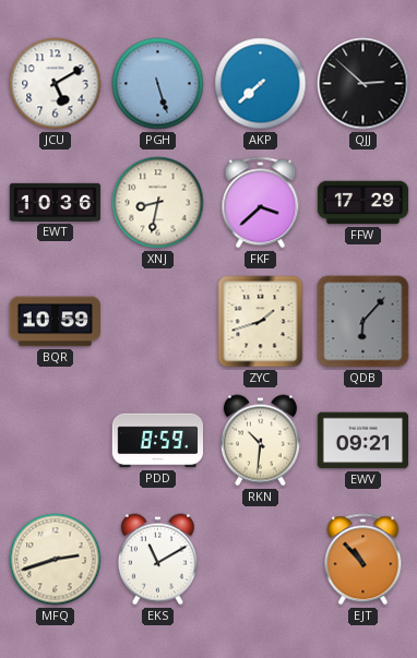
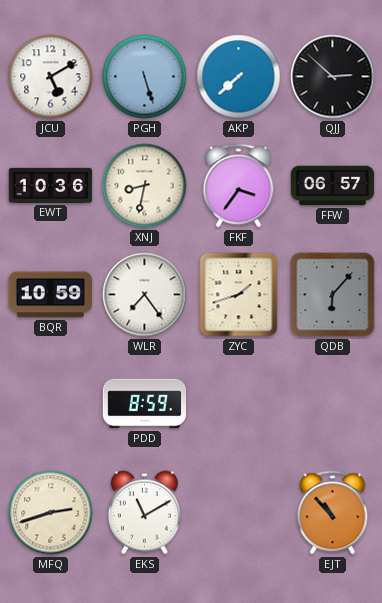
FKF: 3:38 -> 3:36
FFW: 17:29 -> 06:57
WLR: none -> 7:24
RKN: 10:31 -> none
EWV: 09:21 -> none
